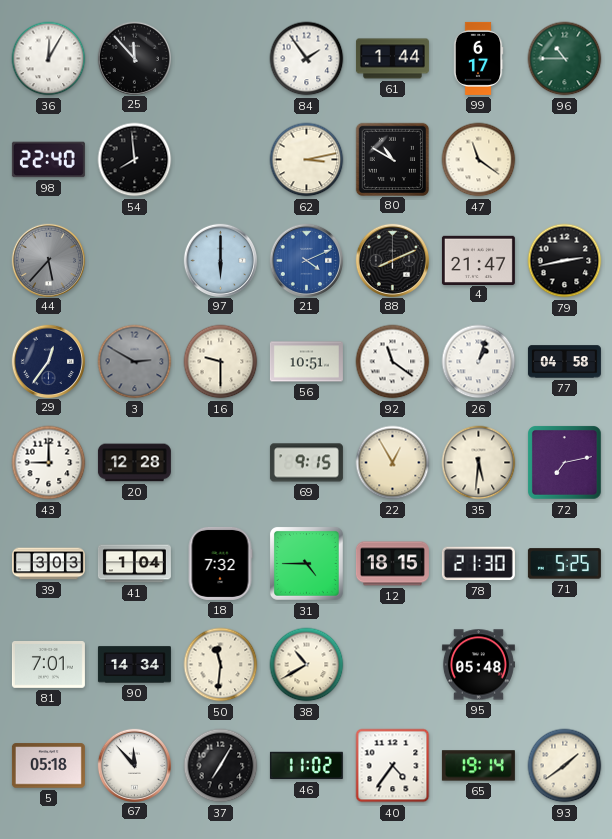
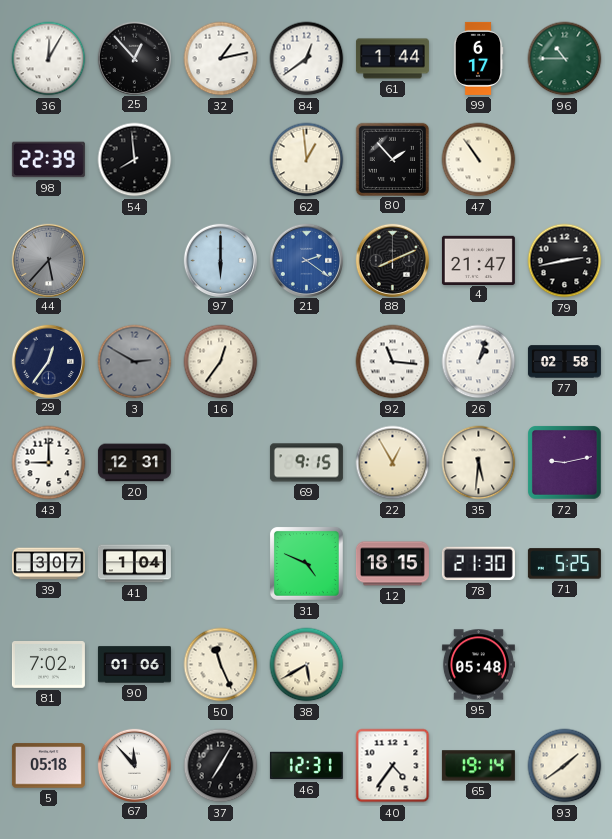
25: 11:53 -> 12:53
32: none -> 1:13
84: 1:54 -> 12:39
98: 22:40 -> 22:39
62: 3:13 -> 12:59
80: 10:50 -> 1:53
47: 11:21 -> 10:54
21: 4:11 -> 2:21
16: 9:30 -> 12:36
56: 10:51 -> none
92: 11:21 -> 11:16
77: 04:58 -> 02:58
20: 12:28 -> 12:31
72: 7:13 -> 9:13
39: 3:03 -> 3:07
18: 7:32 -> none
31: 4:45 -> 4:49
81: 7:01 -> 7:02
90: 14:34 -> 01:06
50: 11:31 -> 11:26
38: 10:40 -> 5:40
46: 11:02 -> 12:31
